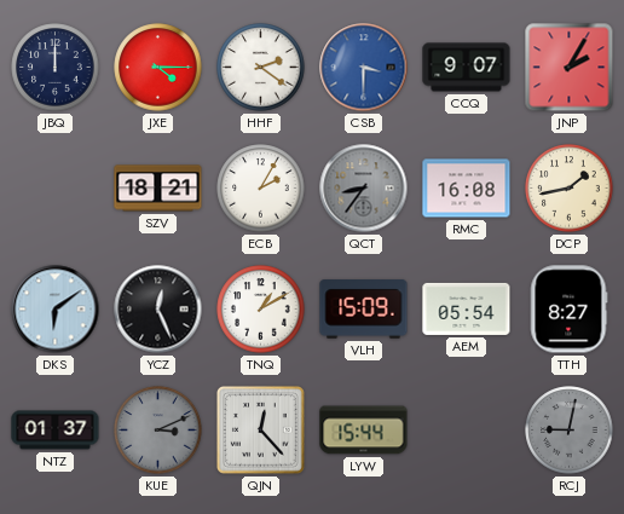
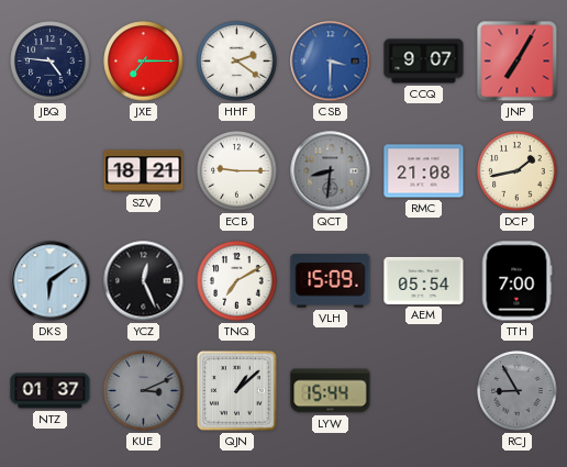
JBQ: 12:00 -> 4:46
JXE: 4:15 -> 7:15
JNP: 2:05 -> 7:05
ECB: 2:05 -> 9:15
QCT: 8:36 -> 8:31
RMC: 16:08 -> 21:08
TNQ: 1:10 -> 7:10
TTH: 8:27 -> 7:00
QJN: 12:23 -> 1:08
RCJ: 9:02 -> 8:55
